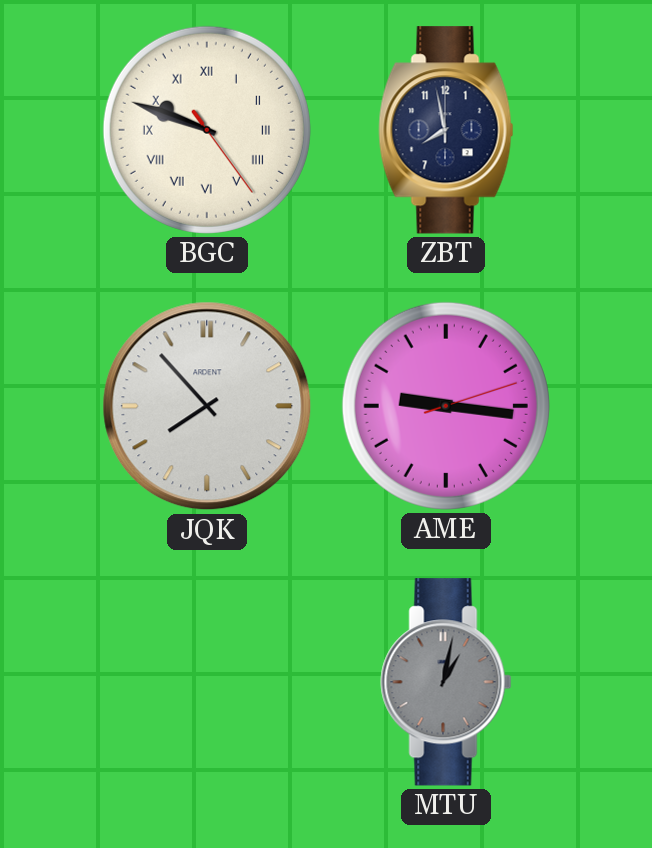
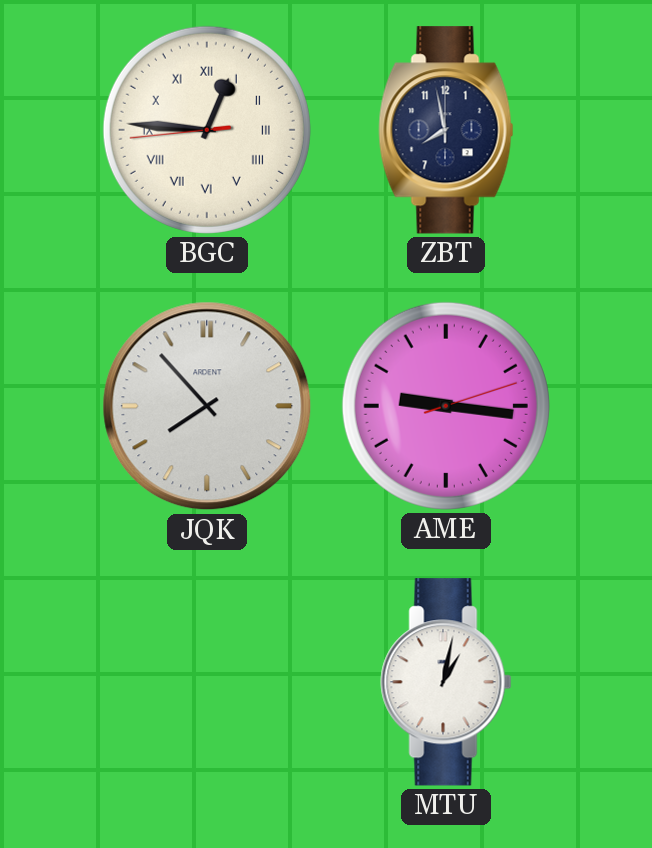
BGC: 9:48 -> 12:45
MTU dial: grey -> white
